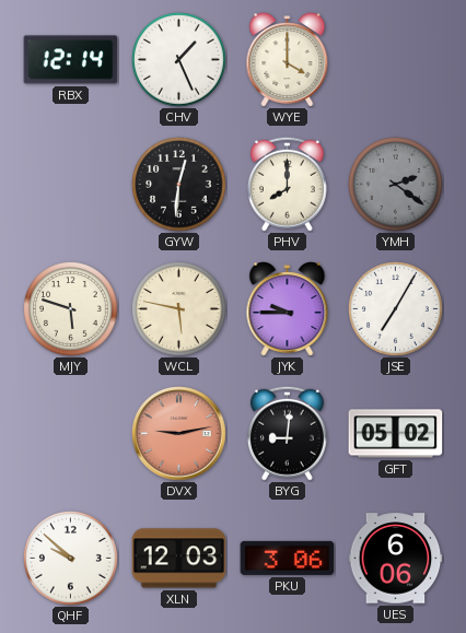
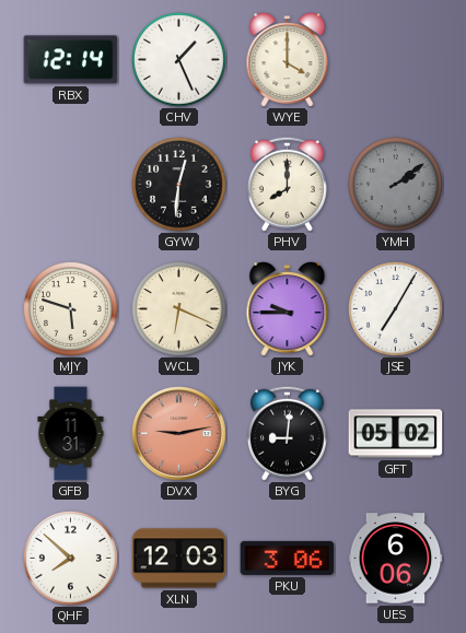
YMH: 2:21 -> 2:09
WCL: 5:47 -> 6:19
GFB: none -> 11:31
QHF: 9:52 -> 7:52
